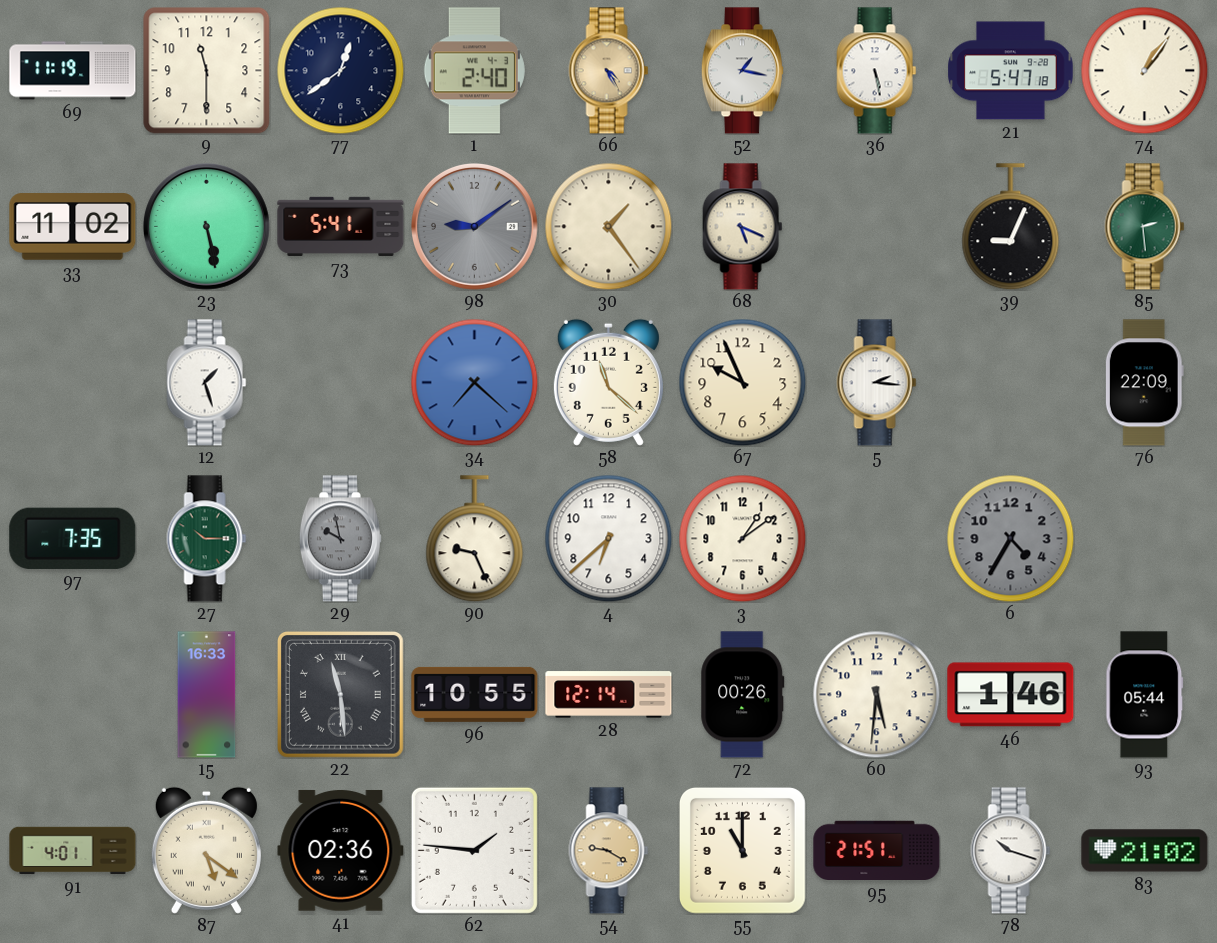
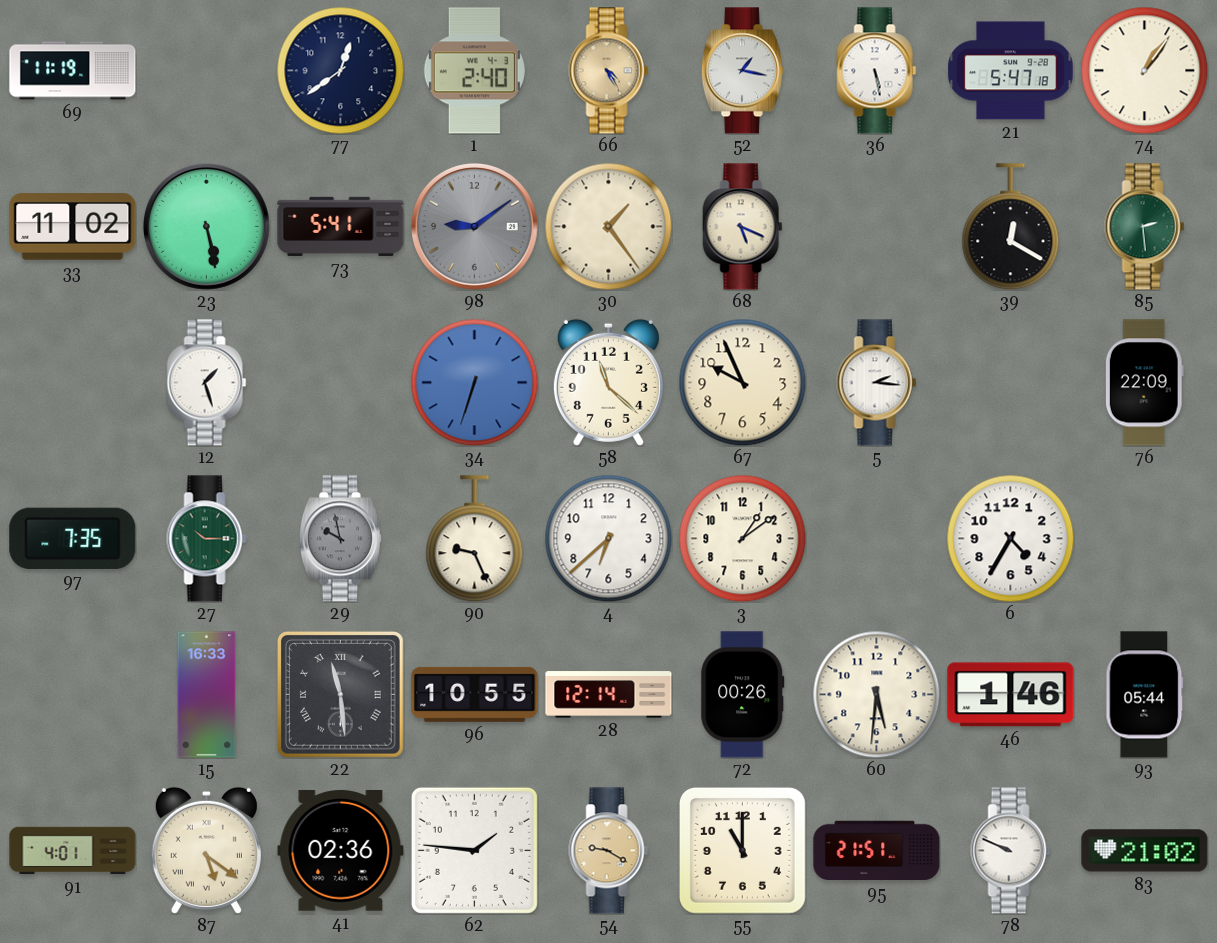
9: 11:30 -> none
39: 9:04 -> 12:20
34: 7:22 -> 6:33
6 dial: grey -> white
78: 10:18 -> 9:49
